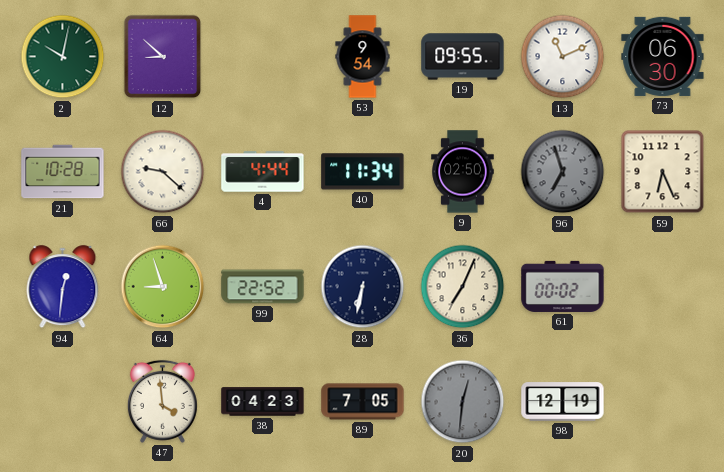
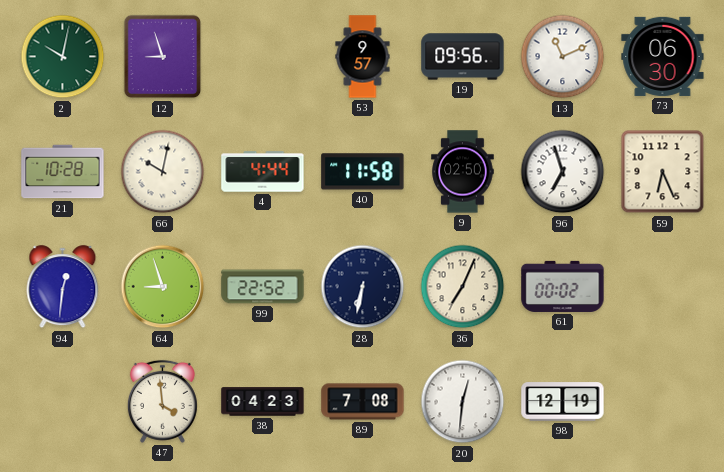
12: 8:52 -> 8:57
53: 9:54 -> 9:57
19: 09:55 -> 09:56
66: 9:22 -> 10:02
40: 11:34 -> 11:58
96 dial: grey -> white
89: 7:05 -> 7:08
20 dial: grey -> white
